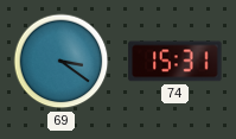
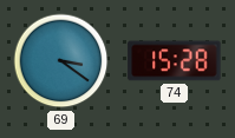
74: 15:31 -> 15:28
